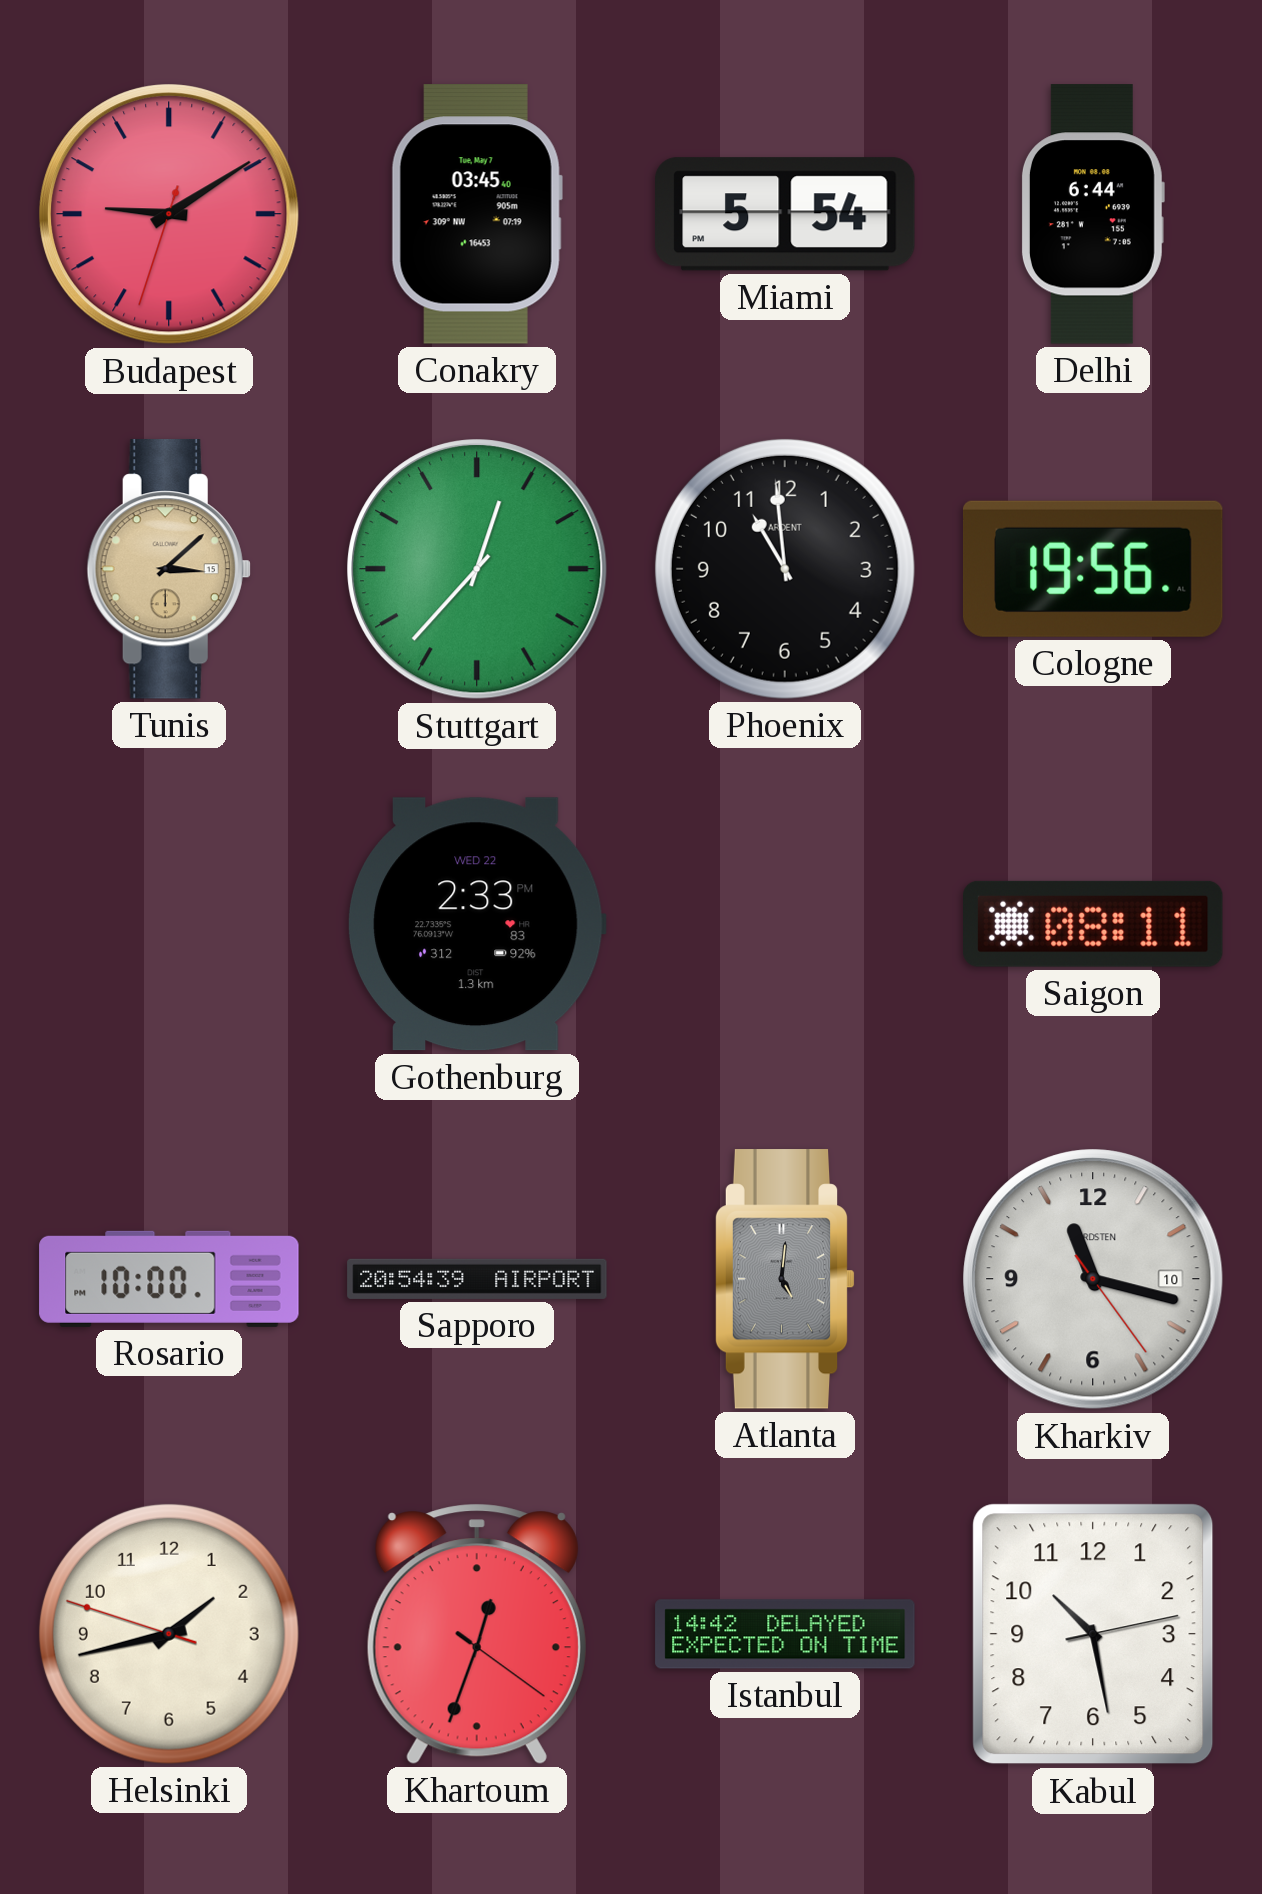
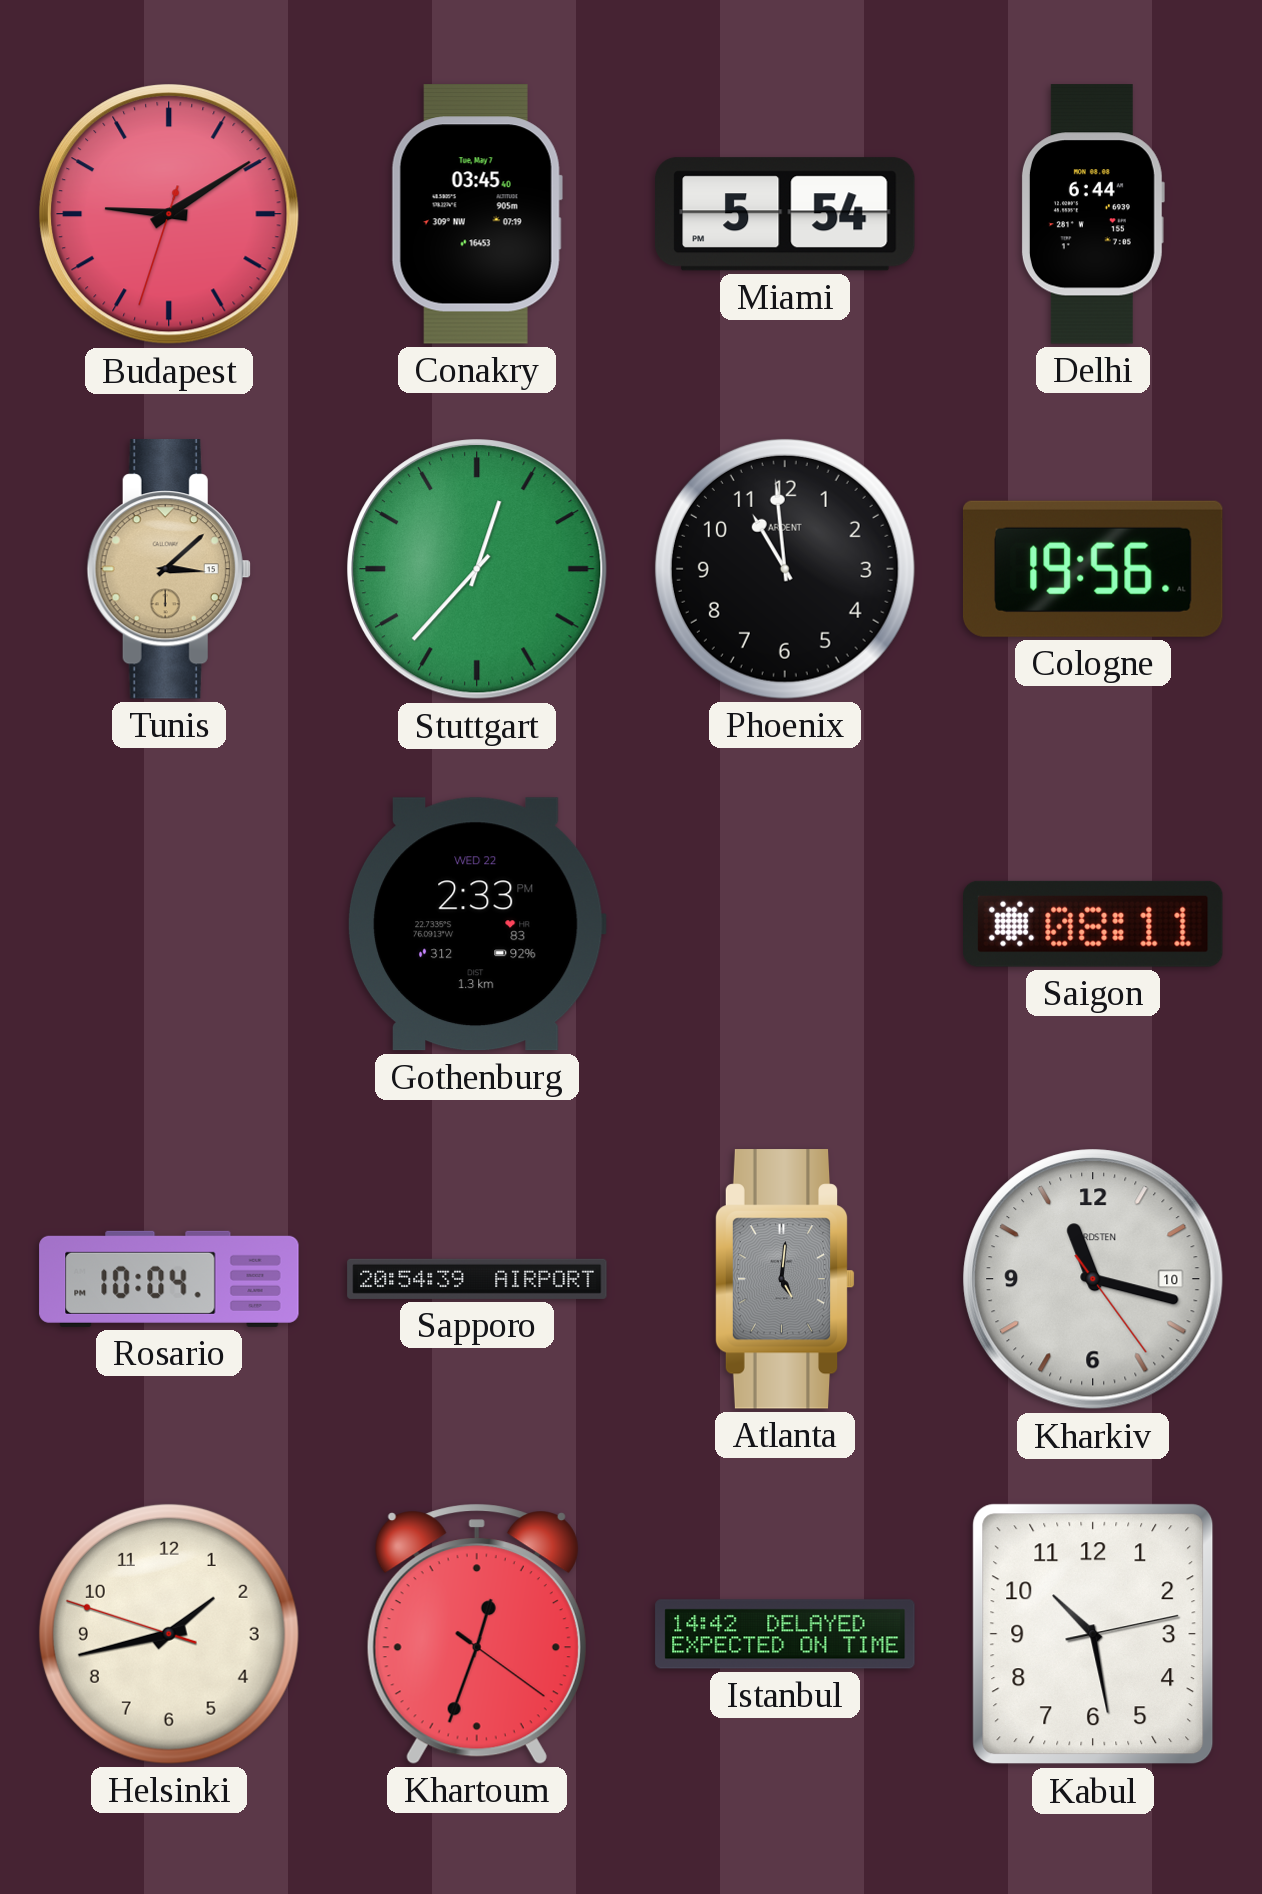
Rosario: 10:00 -> 10:04
